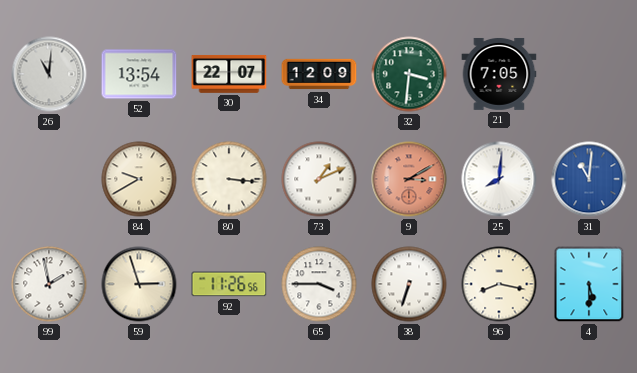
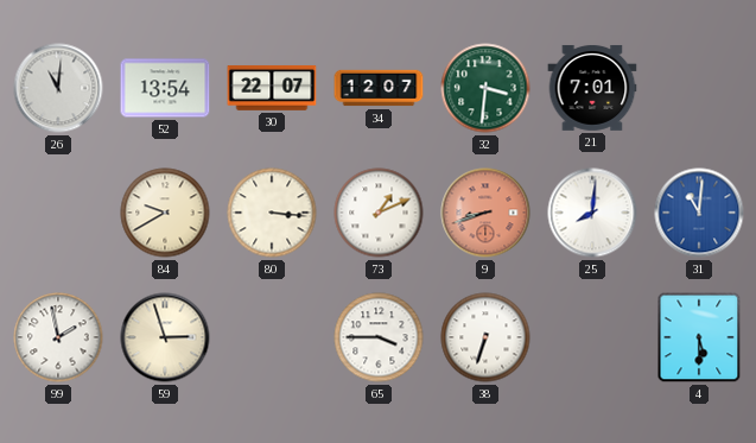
34: 12:09 -> 12:07
21: 7:05 -> 7:01
9: 3:10 -> 8:42
92: 11:26 -> none
96: 8:17 -> none
